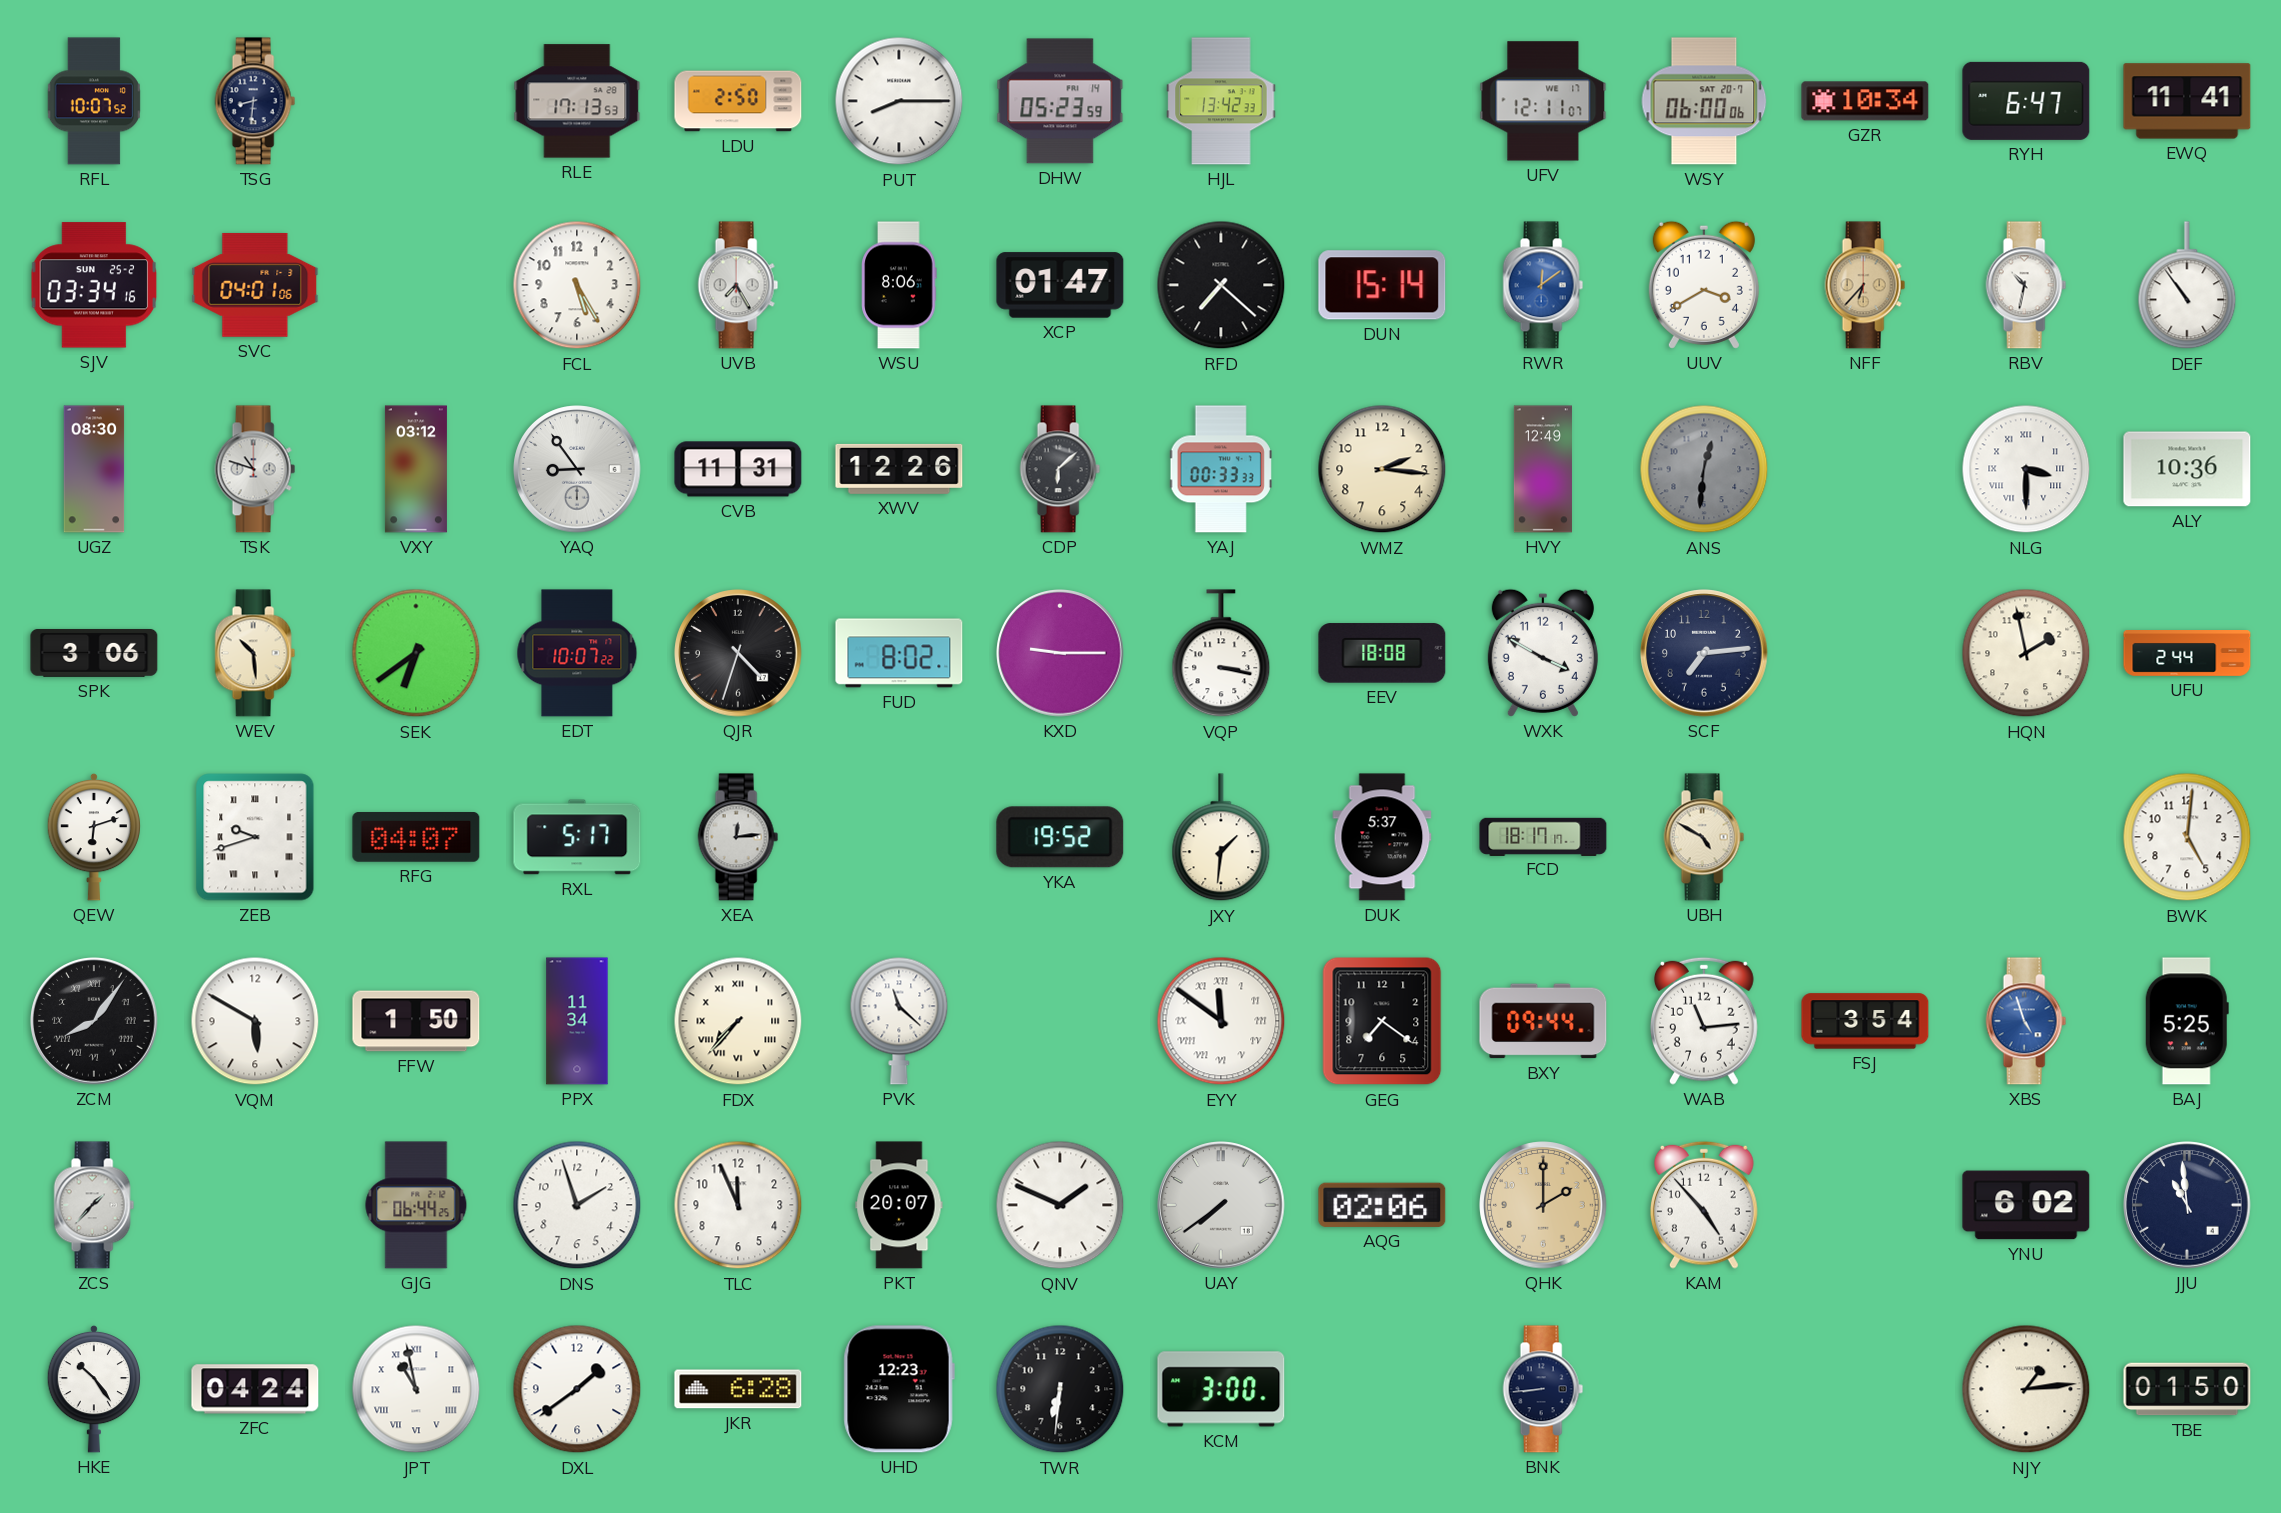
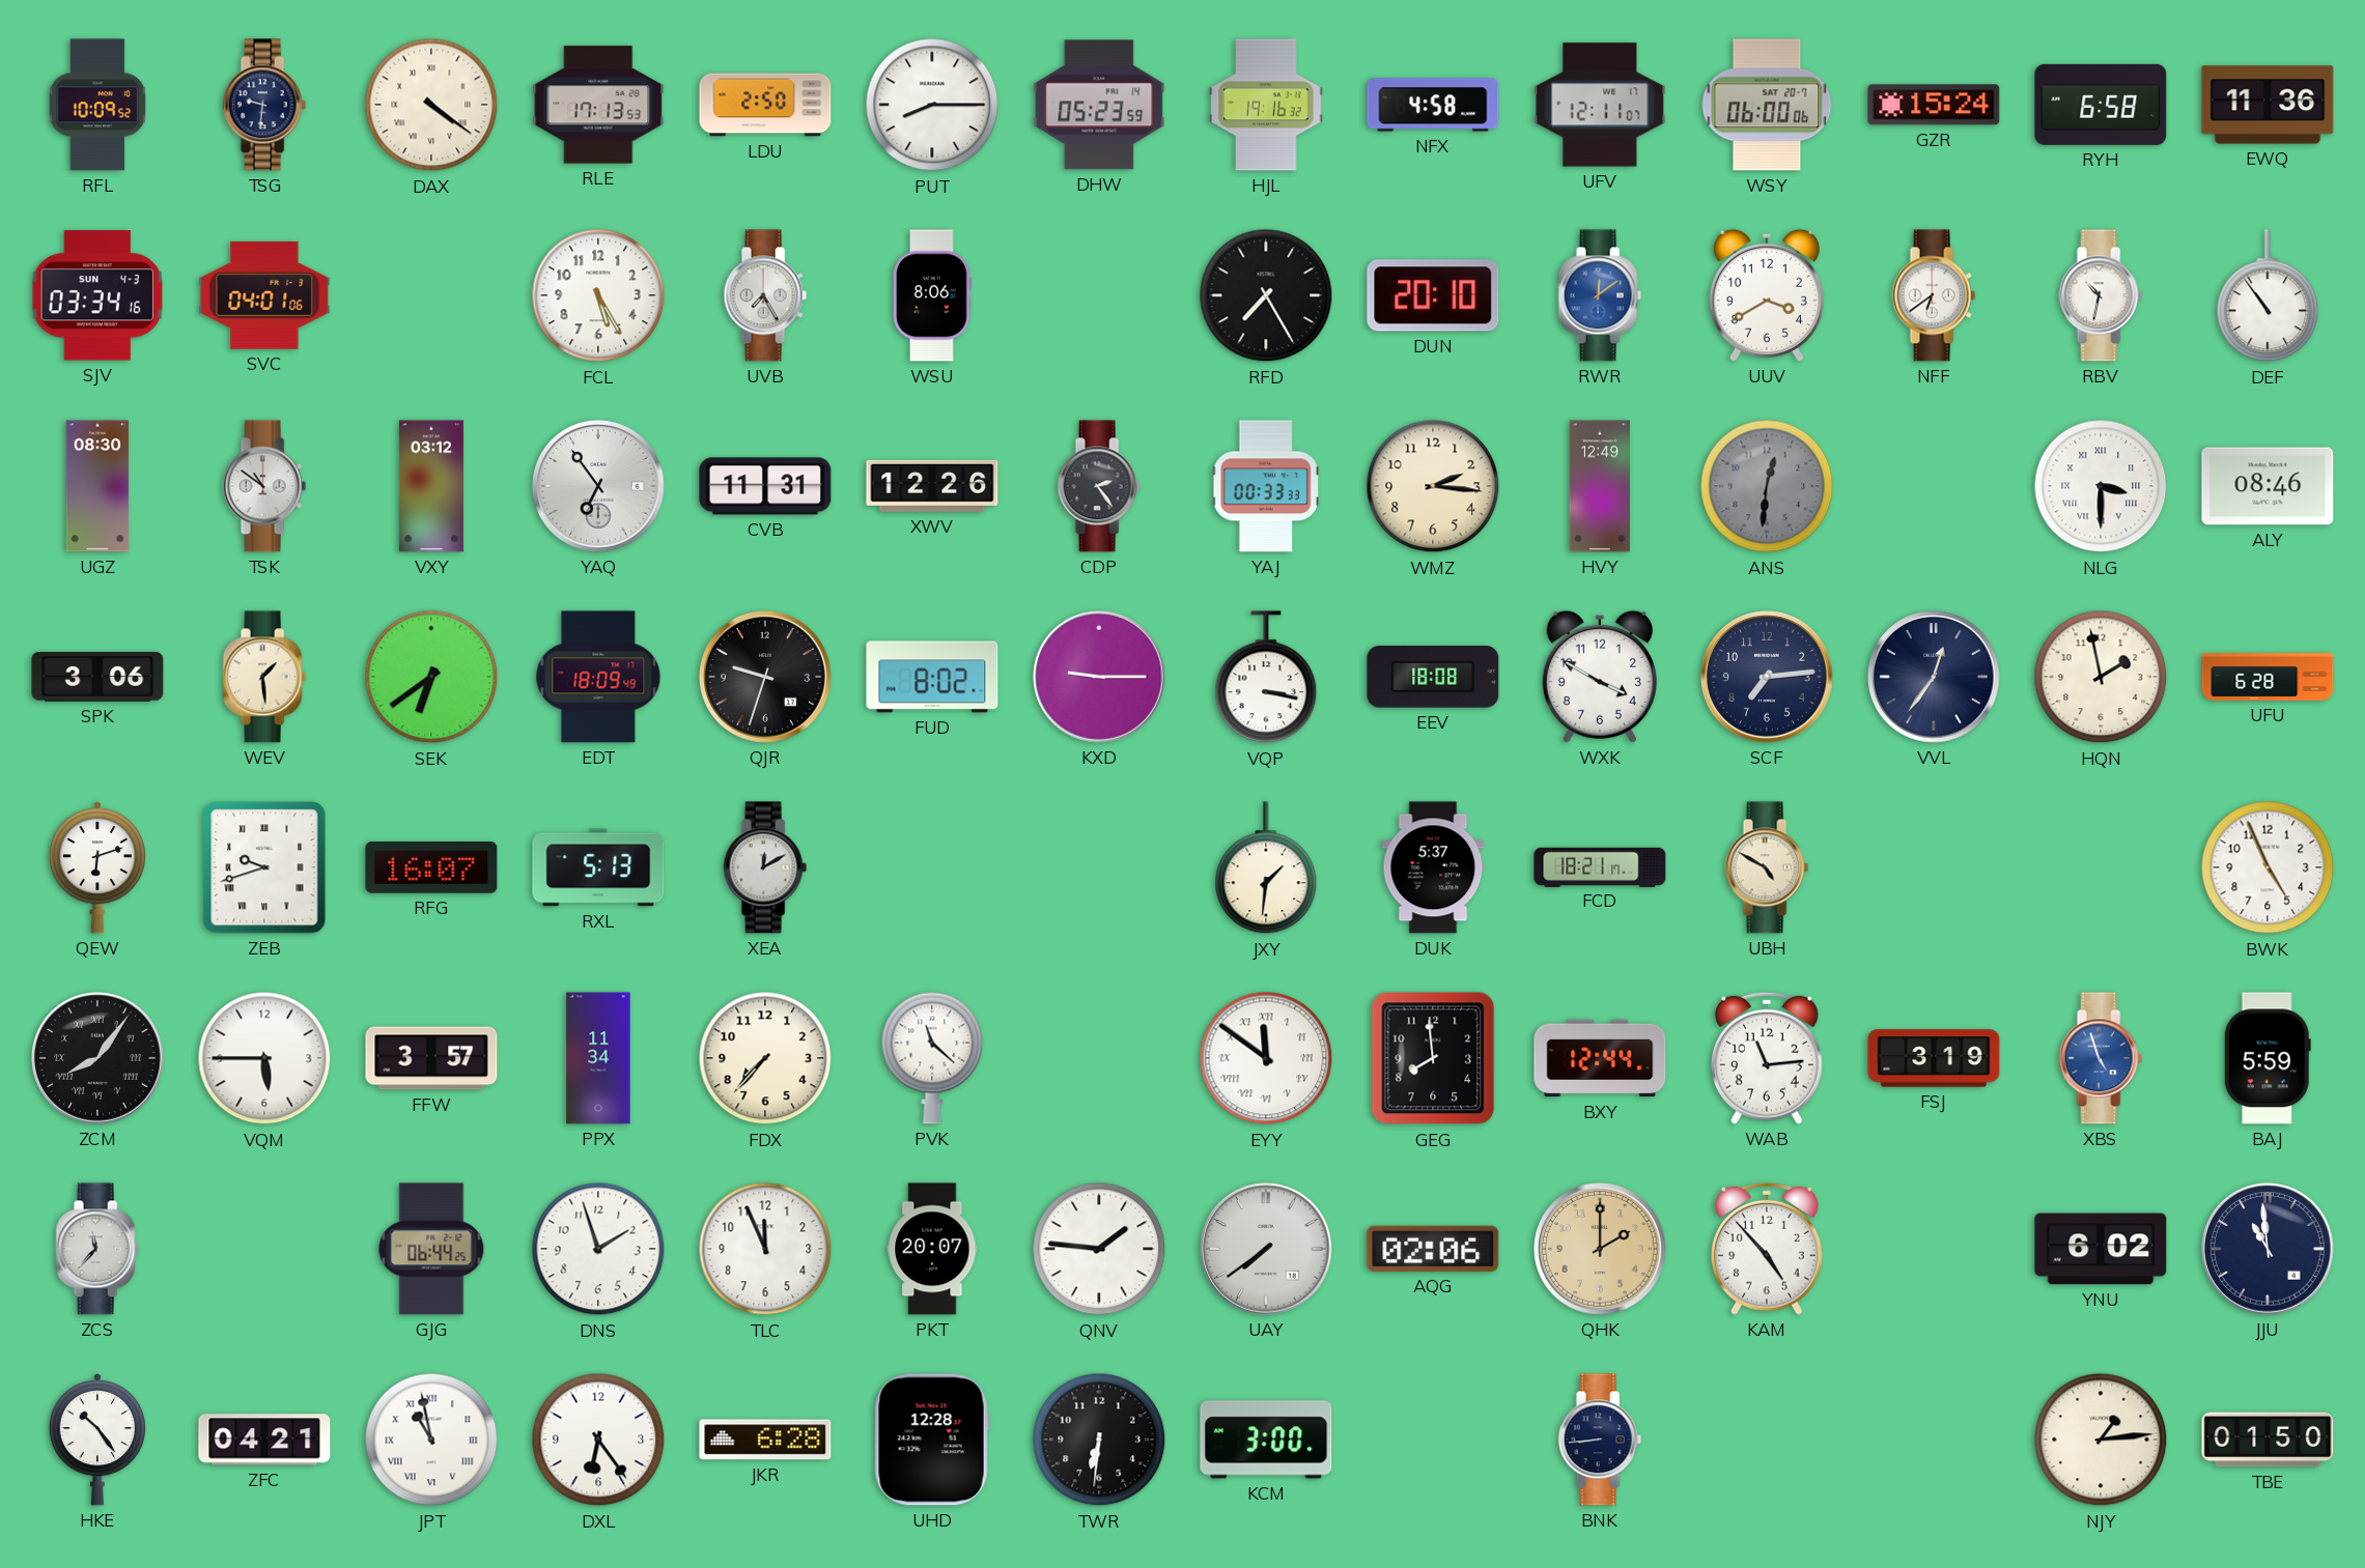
RFL: 10:07 -> 10:09
TSG: 8:31 -> 9:31
DAX: none -> 4:21
HJL: 13:42 -> 19:16
NFX: none -> 4:58
GZR: 10:34 -> 15:24
RYH: 6:47 -> 6:58
EWQ: 11:41 -> 11:36
SJV date: SUN 25-2 -> SUN 4-3
XCP: 01:47 -> none
RFD: 7:22 -> 7:25
DUN: 15:14 -> 20:10
NFF: 6:37 -> 6:39
NFF dial: champagne -> white
TSK: 10:48 -> 10:51
YAQ: 8:54 -> 6:54
CDP: 6:08 -> 2:24
ALY: 10:36 -> 08:46
WEV: 10:29 -> 1:29
EDT: 10:07 -> 18:09
QJR: 4:33 -> 9:33
VVL: none -> 12:36
UFU: 2:44 -> 6:28
RFG: 04:07 -> 16:07
RXL: 5:17 -> 5:13
XEA: 12:14 -> 12:10
YKA: 19:52 -> none
FCD: 18:17 -> 18:21
BWK: 5:01 -> 4:56
VQM: 5:50 -> 5:45
FFW: 1:50 -> 3:57
FDX numerals: Roman -> Arabic
GEG: 7:21 -> 7:59
BXY: 09:44 -> 12:44
FSJ: 3:54 -> 3:19
BAJ: 5:25 -> 5:59
ZCS: 1:37 -> 11:37
QNV: 1:49 -> 1:46
ZFC: 04:24 -> 04:21
DXL: 1:39 -> 6:24
UHD: 12:23 -> 12:28
